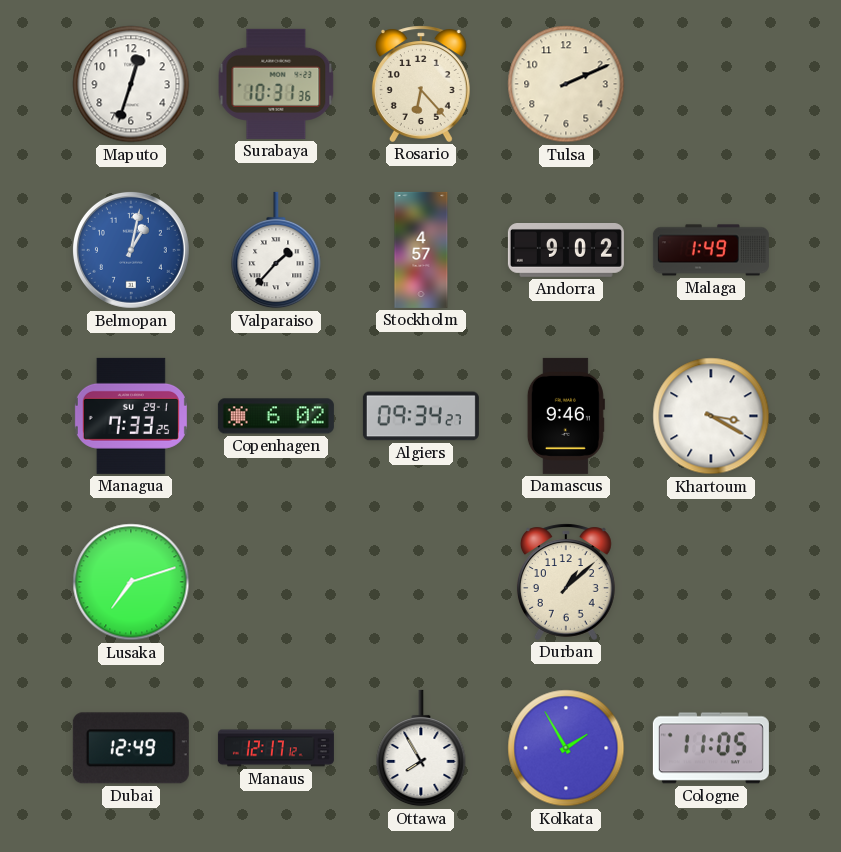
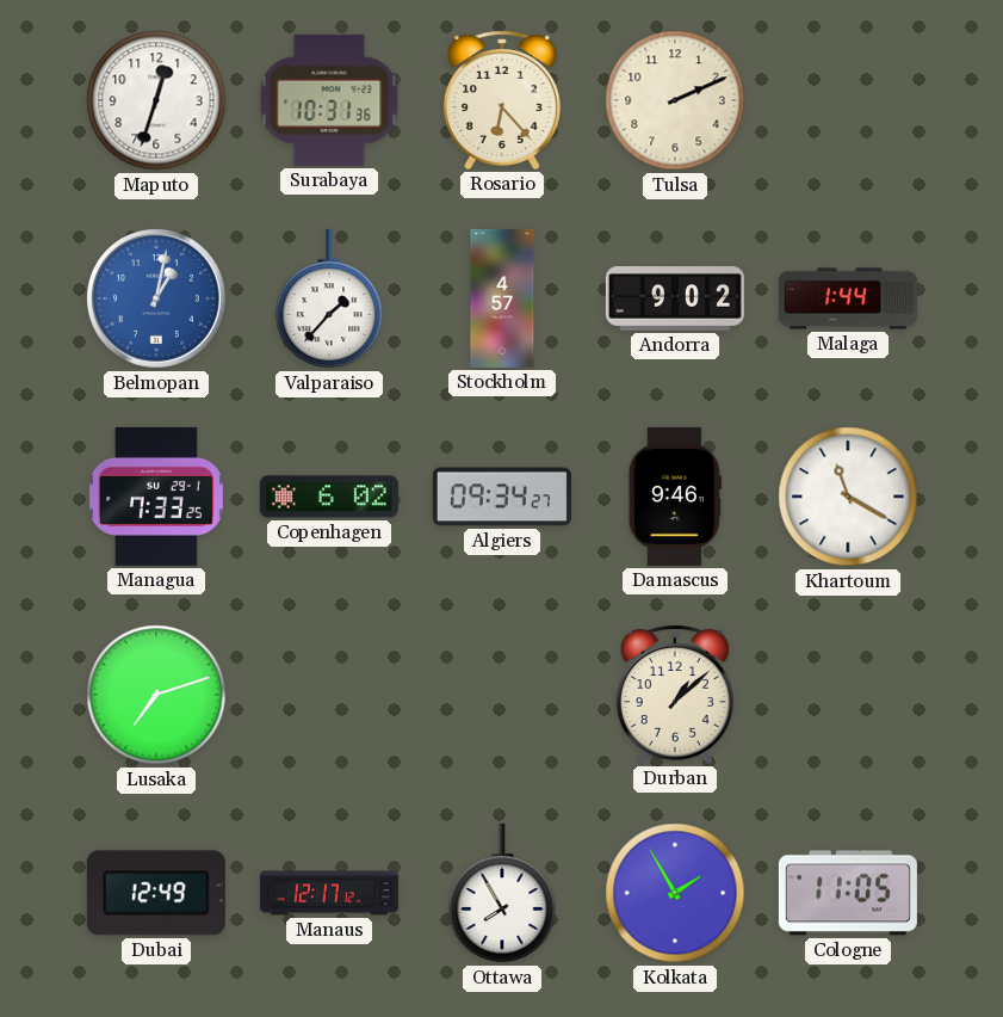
Malaga: 1:49 -> 1:44
Khartoum: 3:20 -> 11:20
